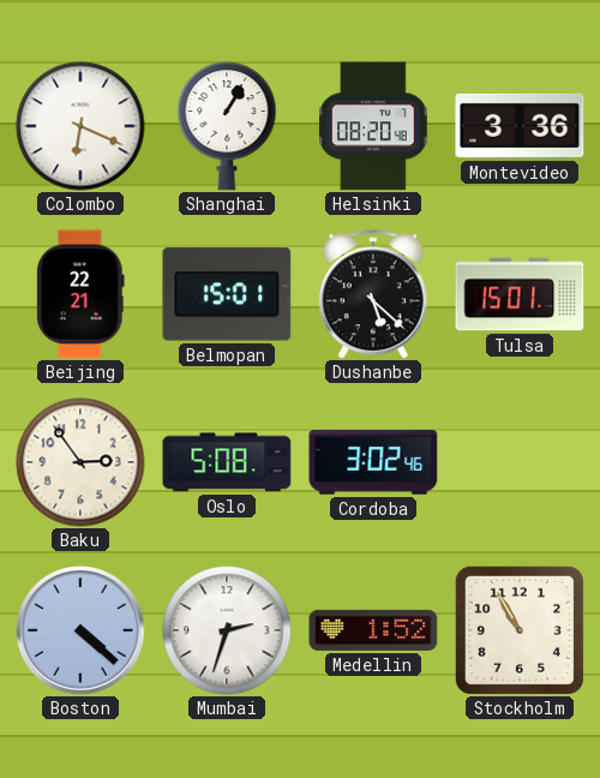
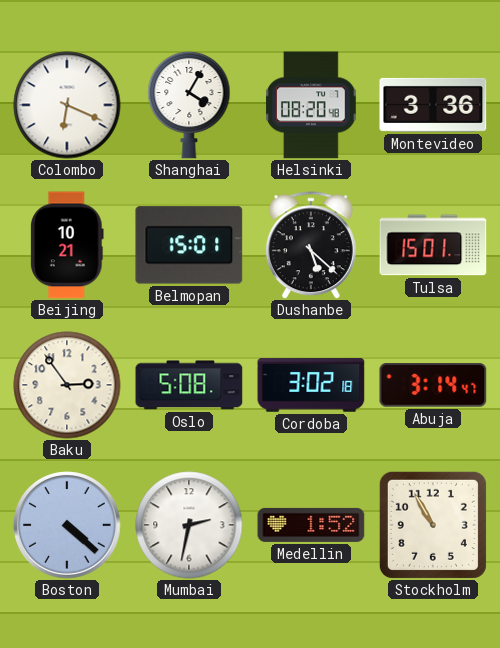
Shanghai: 1:05 -> 4:05
Beijing: 22:21 -> 10:21
Cordoba: 3:02:46 -> 3:02:18
Abuja: none -> 3:14
Mumbai: 2:33 -> 2:32
